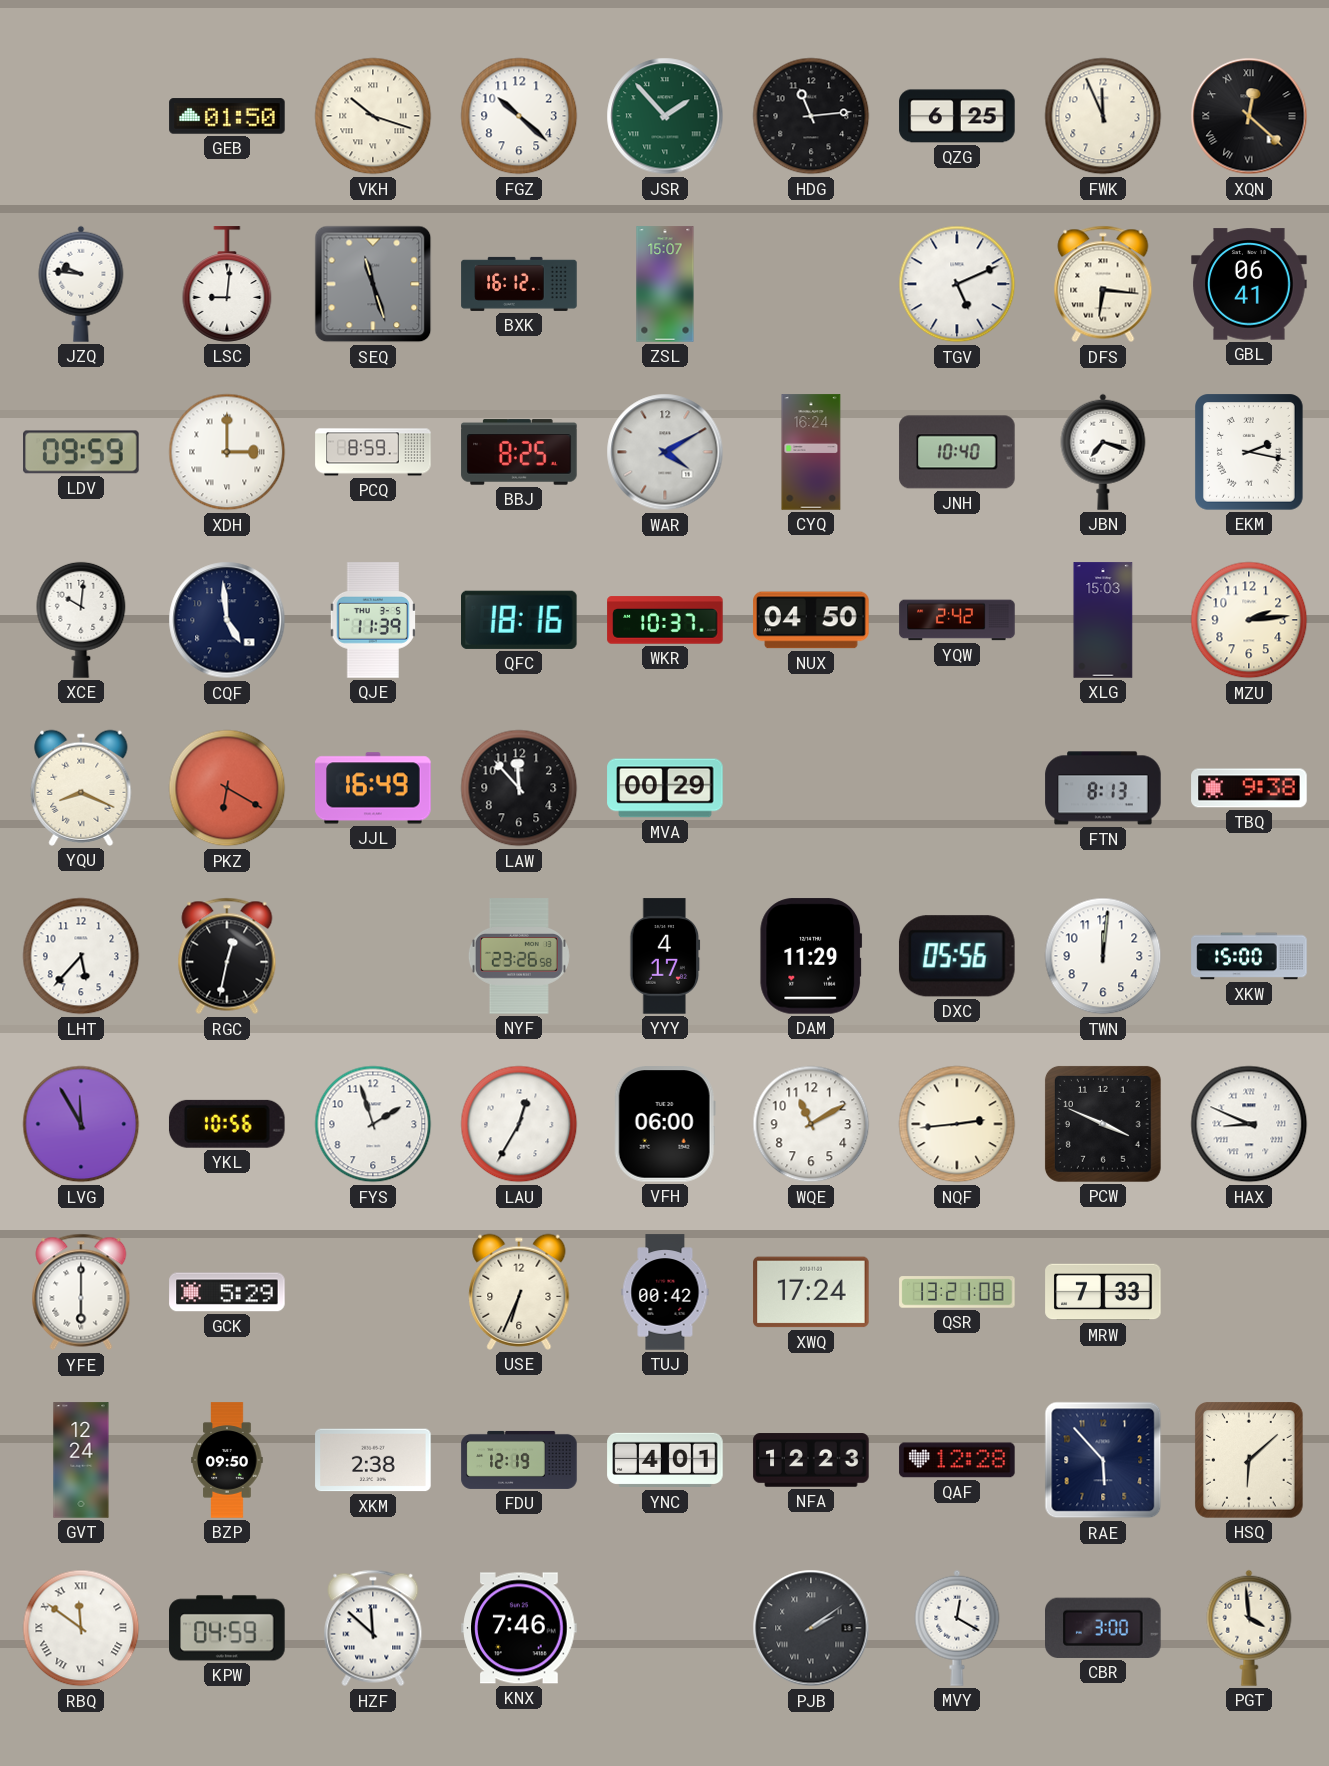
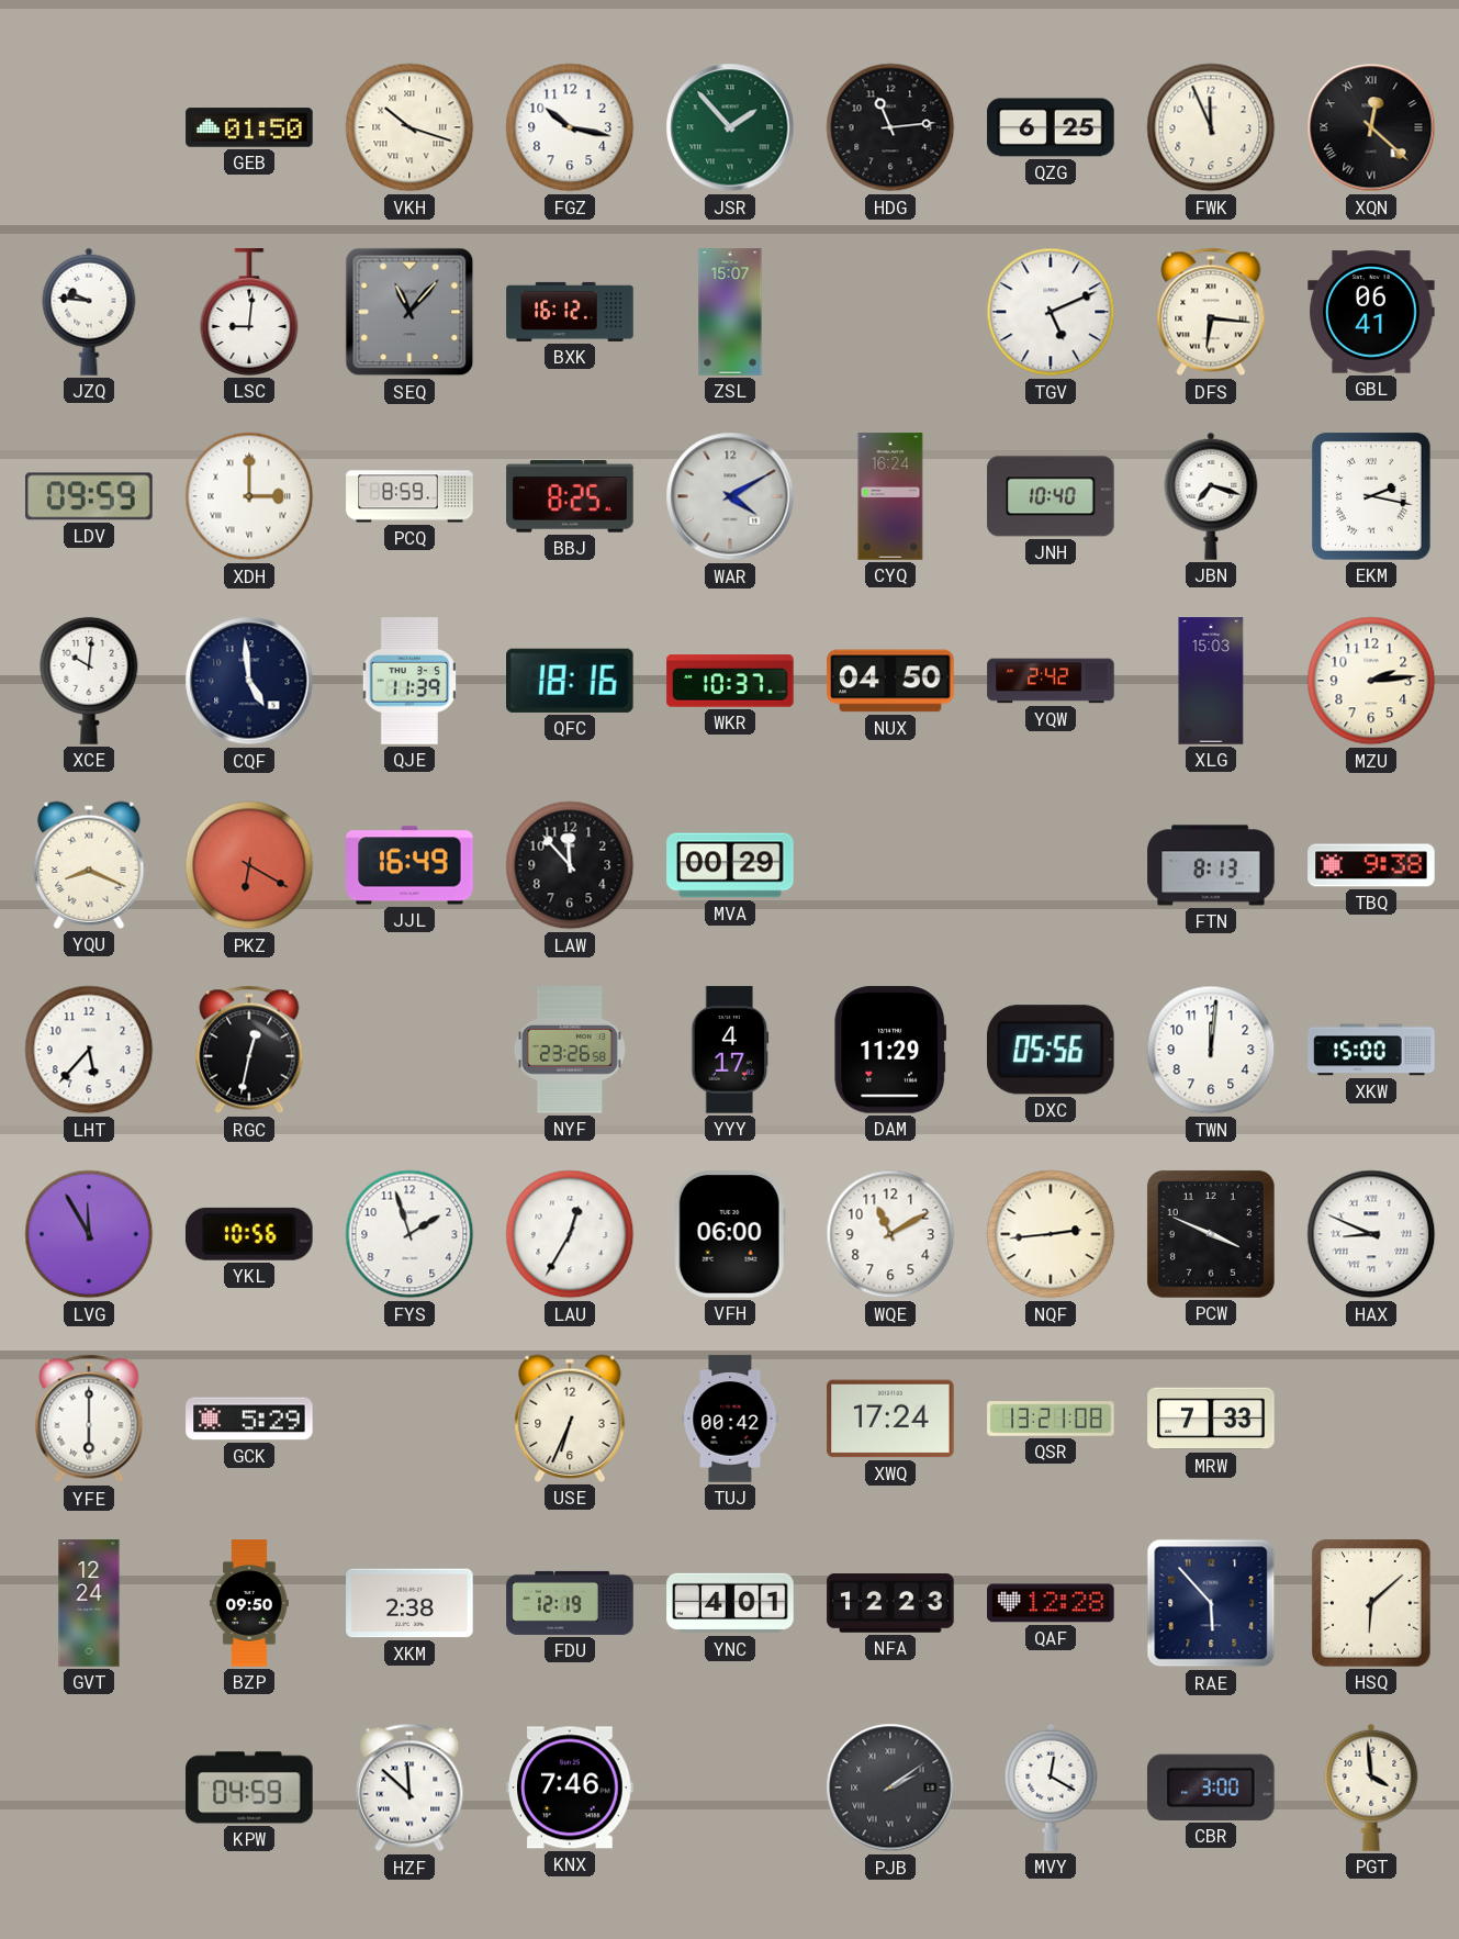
FGZ: 10:22 -> 10:17
SEQ: 11:27 -> 11:07
RBQ: 11:51 -> none
